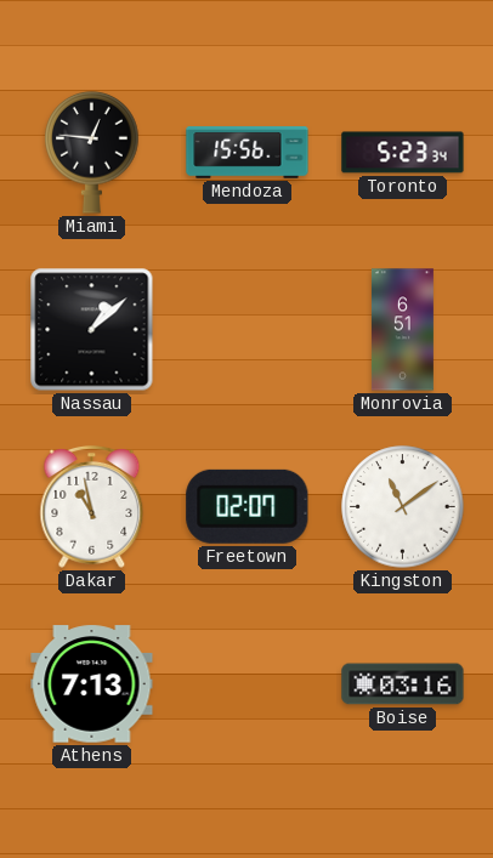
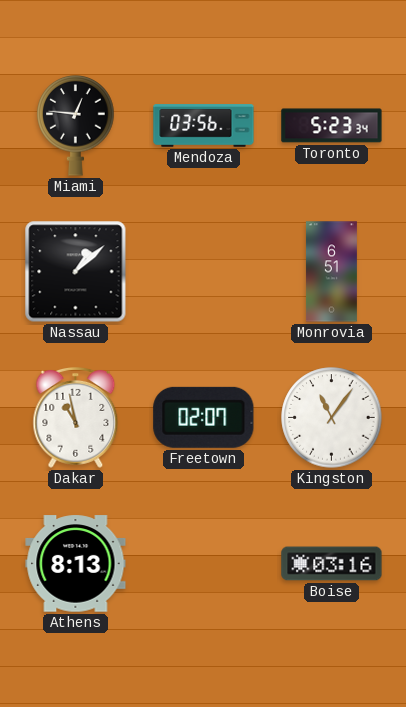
Mendoza: 15:56 -> 03:56
Kingston: 11:09 -> 11:06
Athens: 7:13 -> 8:13
